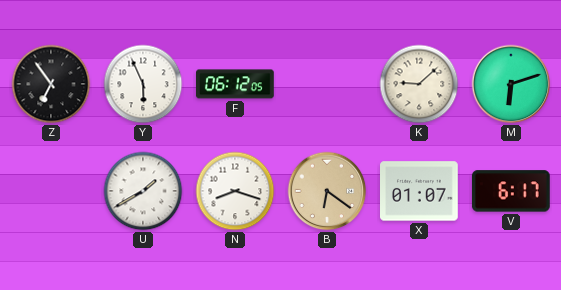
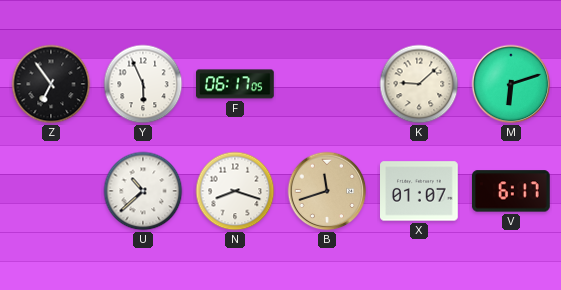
F: 06:12 -> 06:17
U: 1:40 -> 10:38
B: 6:21 -> 11:42
